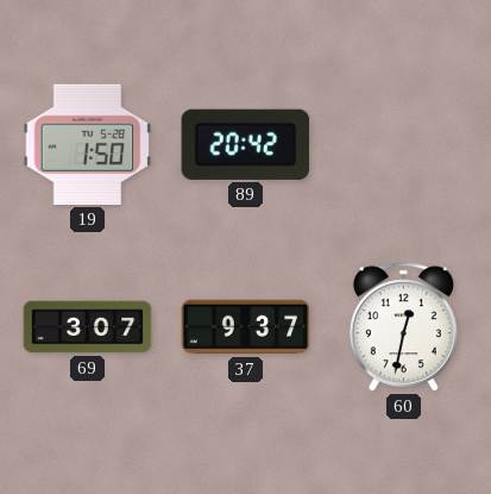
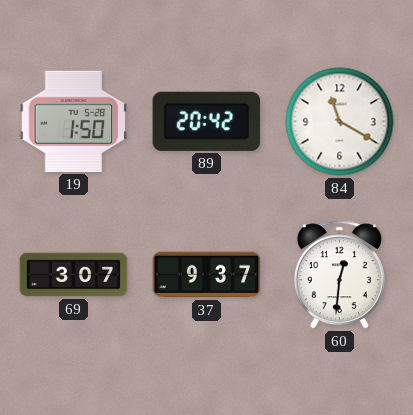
84: none -> 11:20
60: 12:32 -> 12:31
